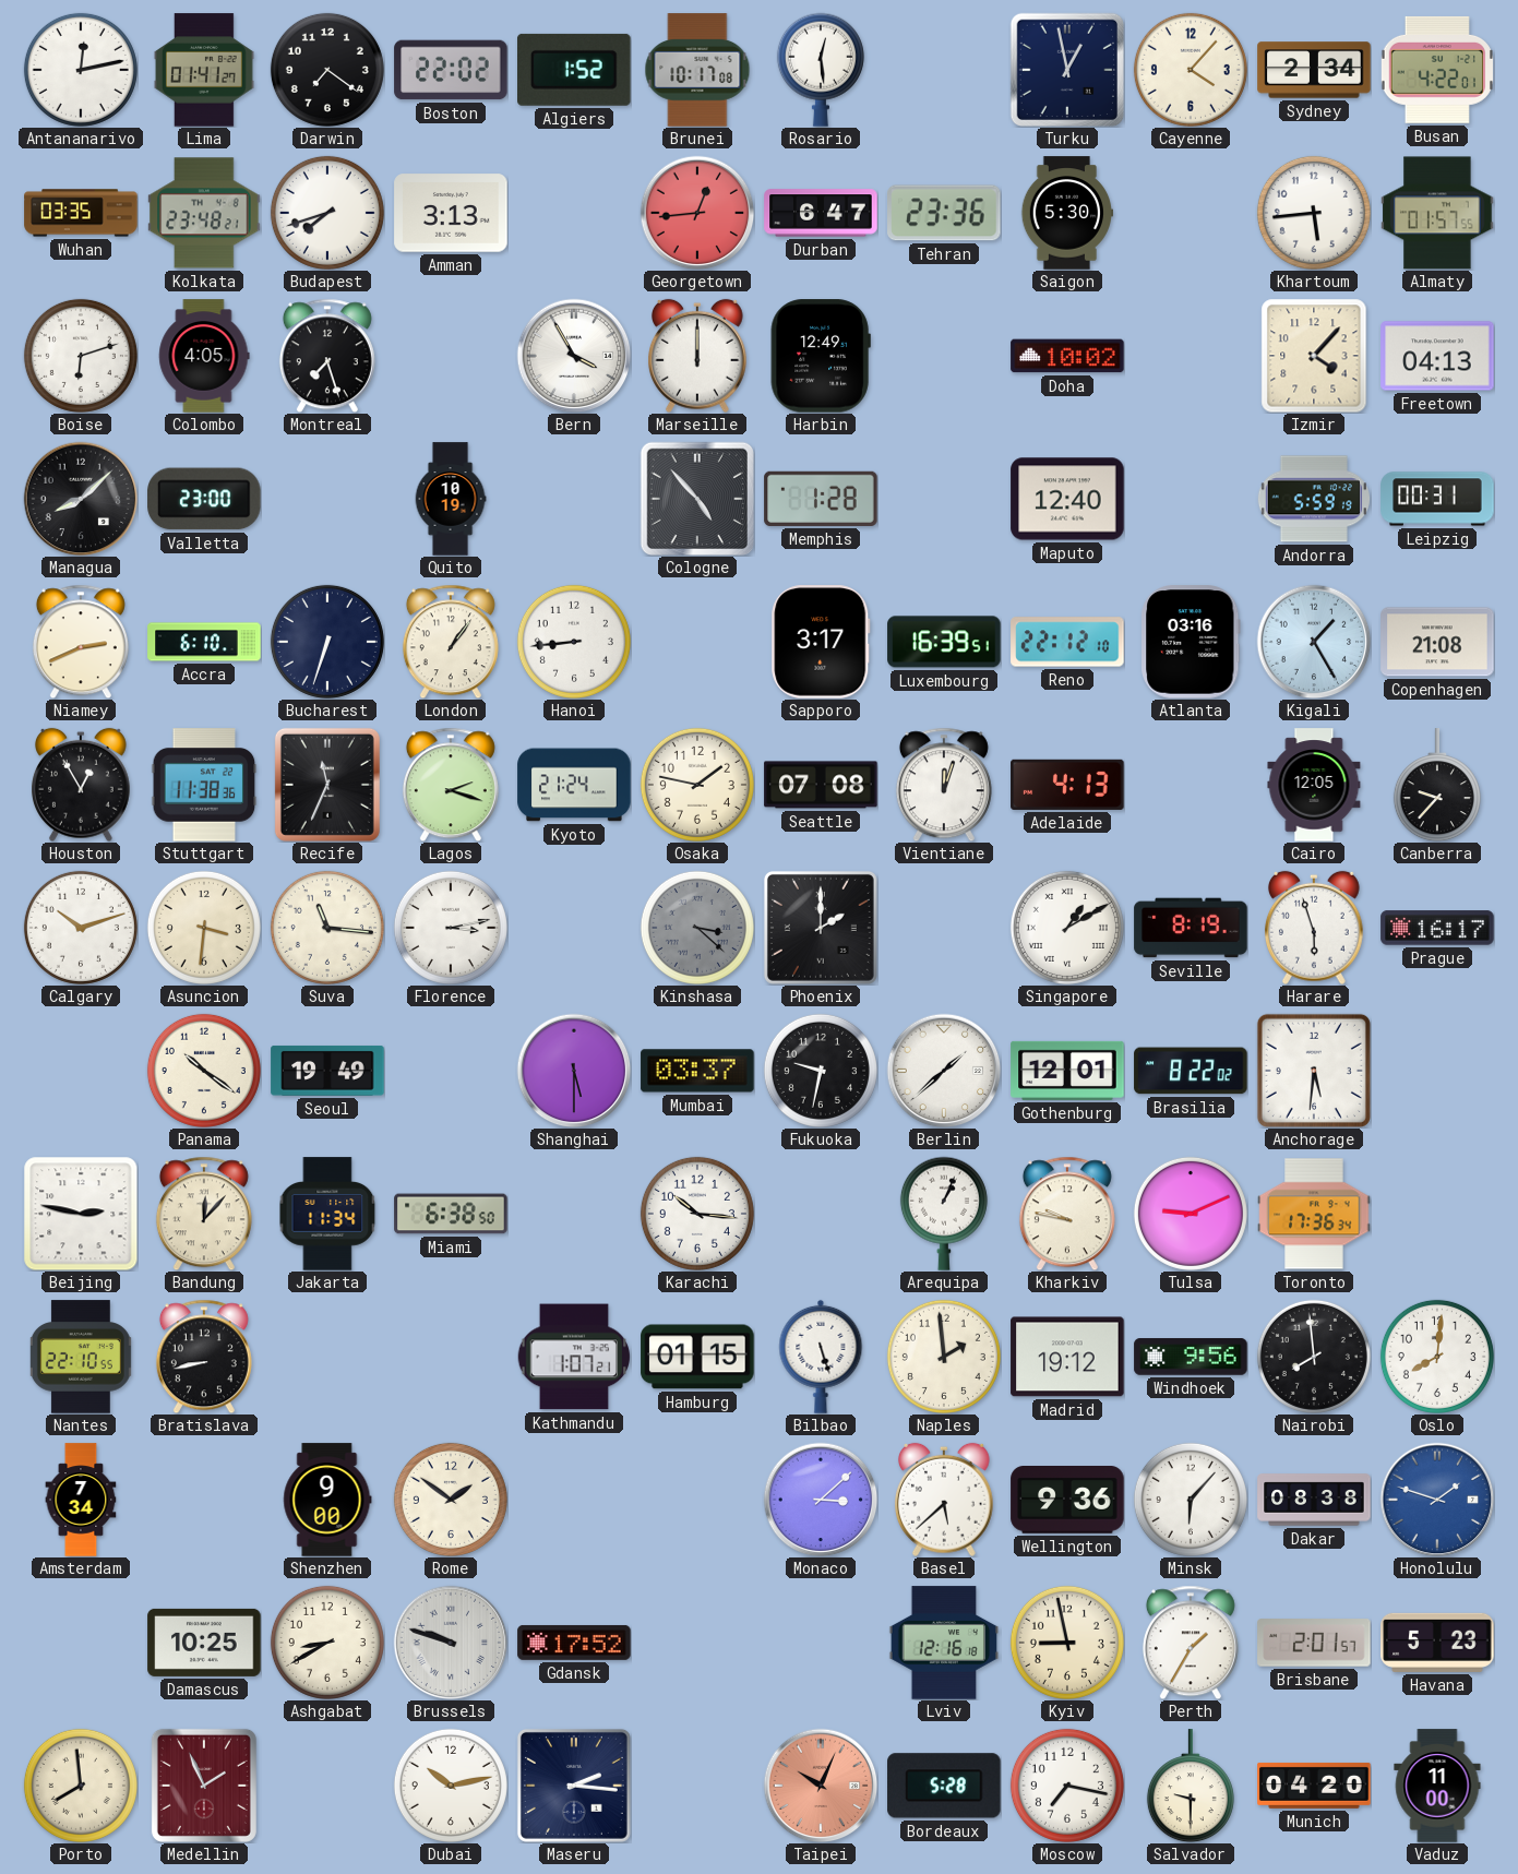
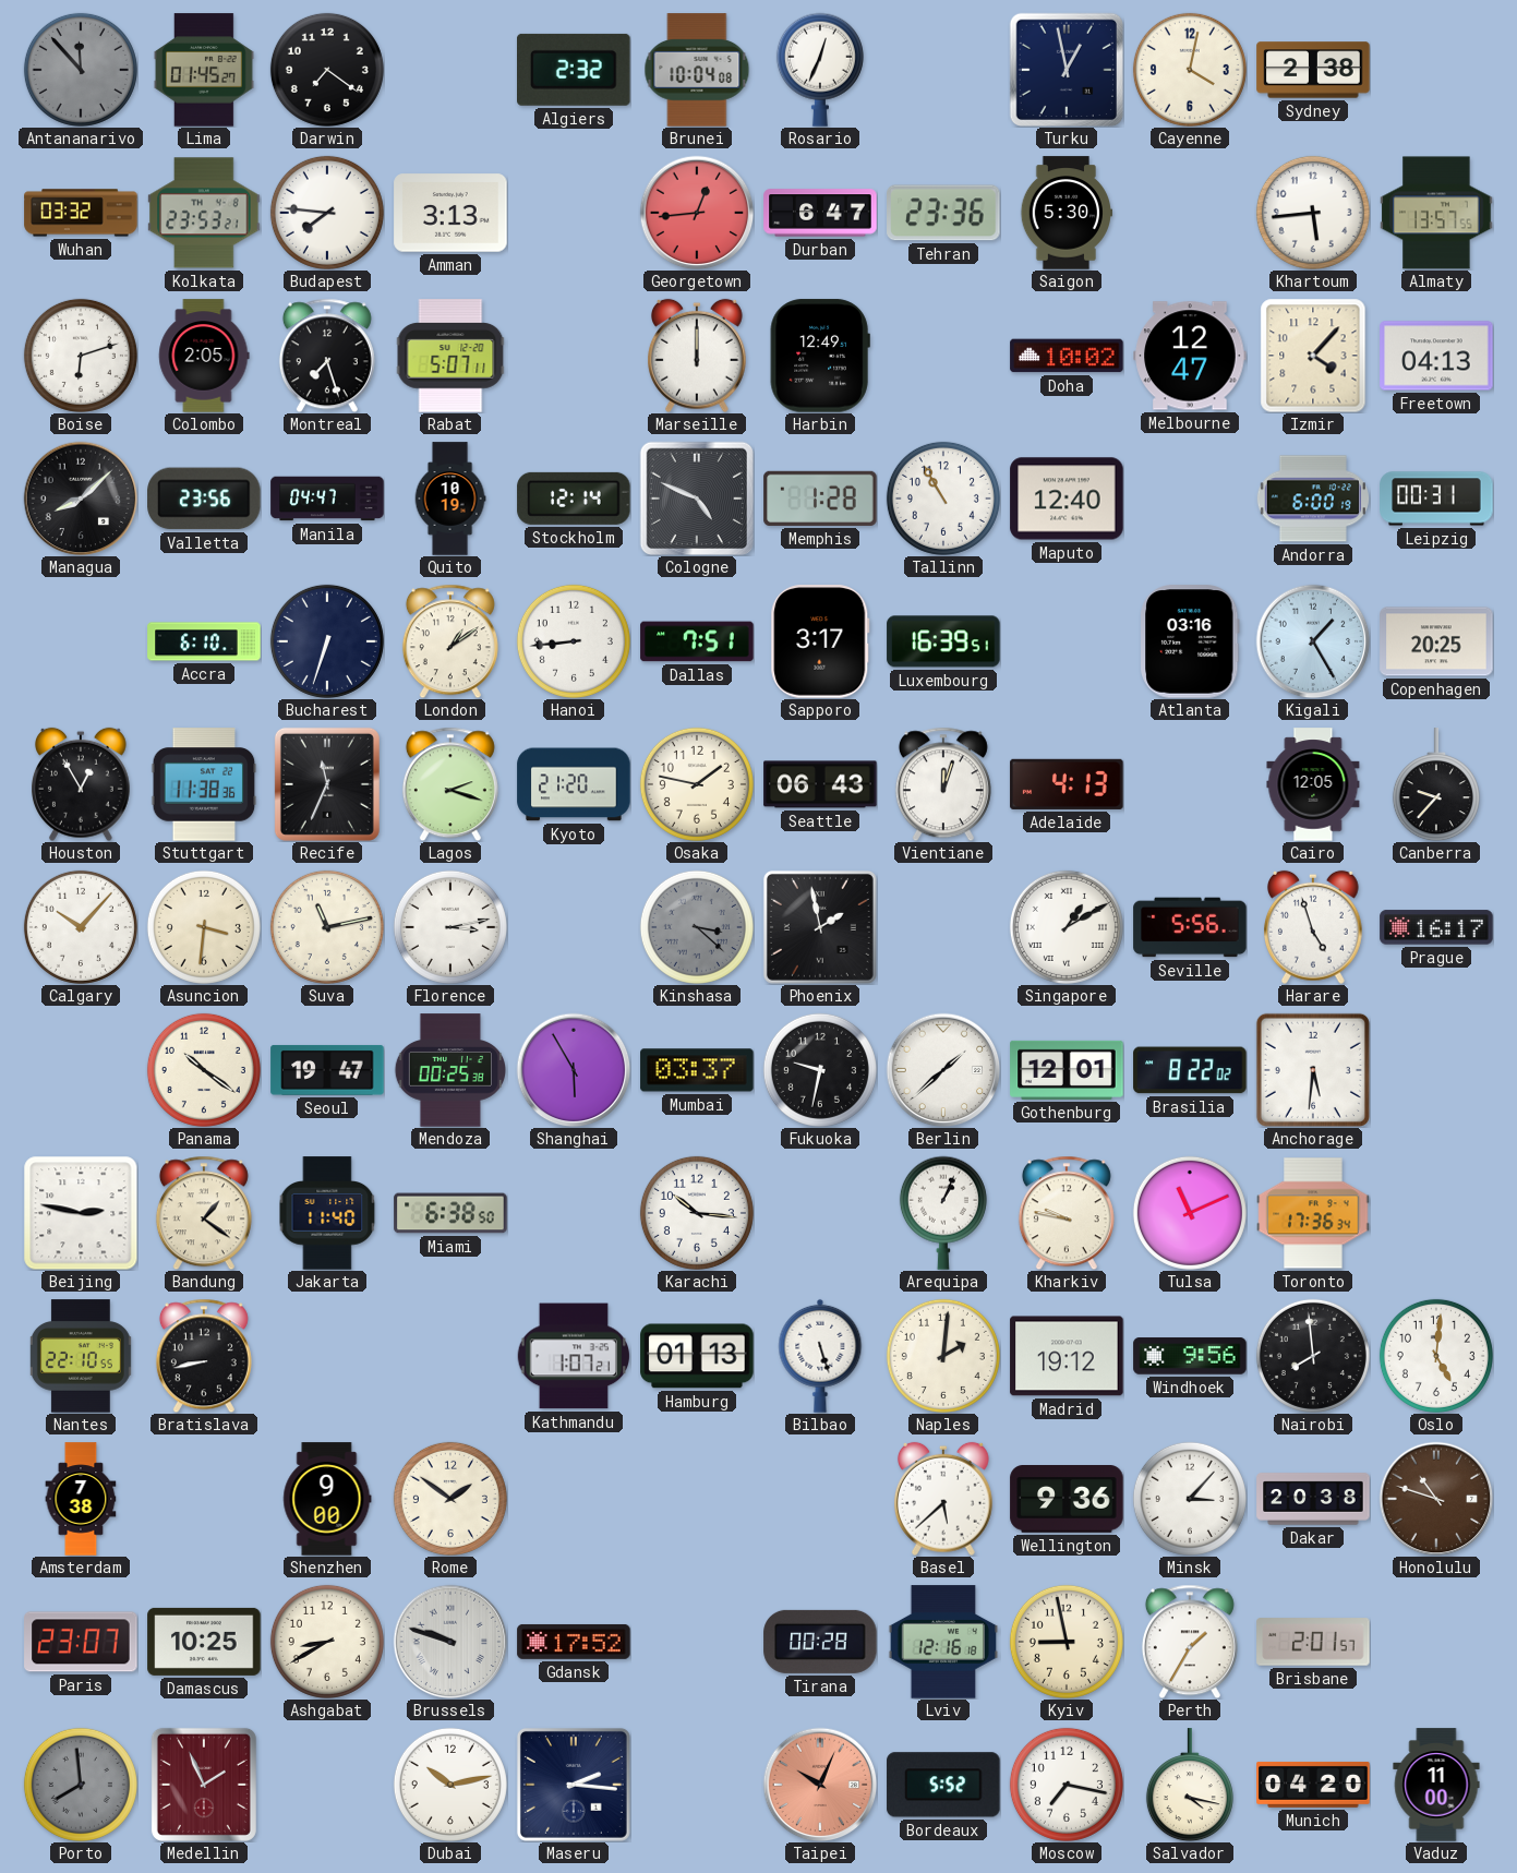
Antananarivo: 12:13 -> 11:53
Antananarivo dial: white -> grey
Lima: 01:41 -> 01:45
Boston: 22:02 -> none
Algiers: 1:52 -> 2:32
Brunei: 10:17 -> 10:04
Rosario: 12:29 -> 12:34
Cayenne: 4:07 -> 4:02
Sydney: 2:34 -> 2:38
Busan: 4:22 -> none
Wuhan: 03:35 -> 03:32
Kolkata: 23:48 -> 23:53
Budapest: 7:42 -> 7:46
Almaty: 01:57 -> 13:57
Colombo: 4:05 -> 2:05
Rabat: none -> 5:07
Bern: 3:55 -> none
Melbourne: none -> 12:47
Valletta: 23:00 -> 23:56
Manila: none -> 04:47
Stockholm: none -> 12:14
Cologne: 4:53 -> 4:49
Tallinn: none -> 10:55
Andorra: 5:59 -> 6:00
Niamey: 2:41 -> none
London: 1:06 -> 1:09
Dallas: none -> 7:51
Reno: 22:12 -> none
Copenhagen: 21:08 -> 20:25
Kyoto: 21:24 -> 21:20
Seattle: 07:08 -> 06:43
Calgary: 10:12 -> 10:07
Suva: 11:16 -> 11:13
Phoenix: 2:00 -> 1:58
Seville: 8:19 -> 5:56
Harare: 5:57 -> 4:57
Seoul: 19:49 -> 19:47
Mendoza: none -> 00:25
Shanghai: 5:30 -> 5:55
Bandung: 12:07 -> 1:21
Jakarta: 11:34 -> 11:40
Tulsa: 9:11 -> 11:11
Hamburg: 01:15 -> 01:13
Naples: 1:59 -> 2:01
Oslo: 8:01 -> 5:01
Amsterdam: 7:34 -> 7:38
Monaco: 3:08 -> none
Minsk: 6:07 -> 3:07
Dakar: 08:38 -> 20:38
Honolulu: 1:48 -> 10:48
Honolulu dial: blue -> brown
Paris: none -> 23:07
Tirana: none -> 00:28
Havana: 5:23 -> none
Porto dial: cream -> grey
Bordeaux: 5:28 -> 5:52
Salvador: 9:30 -> 4:17
